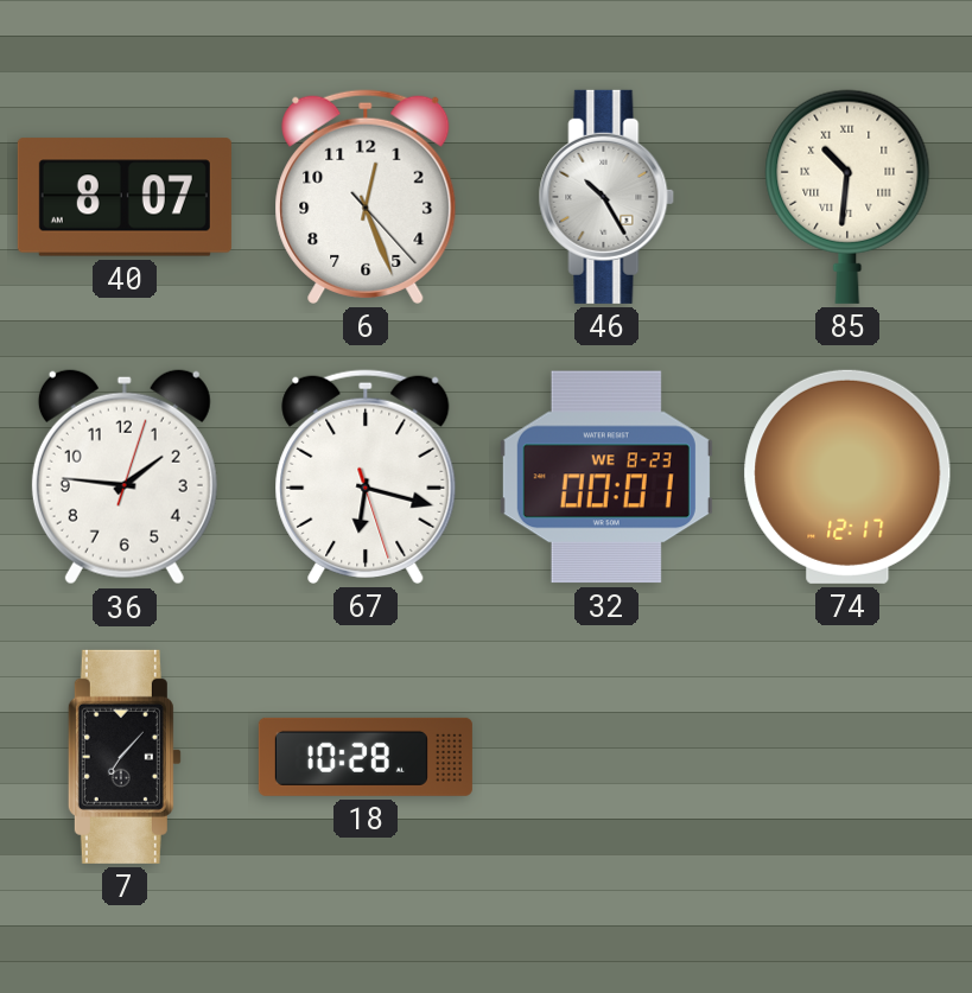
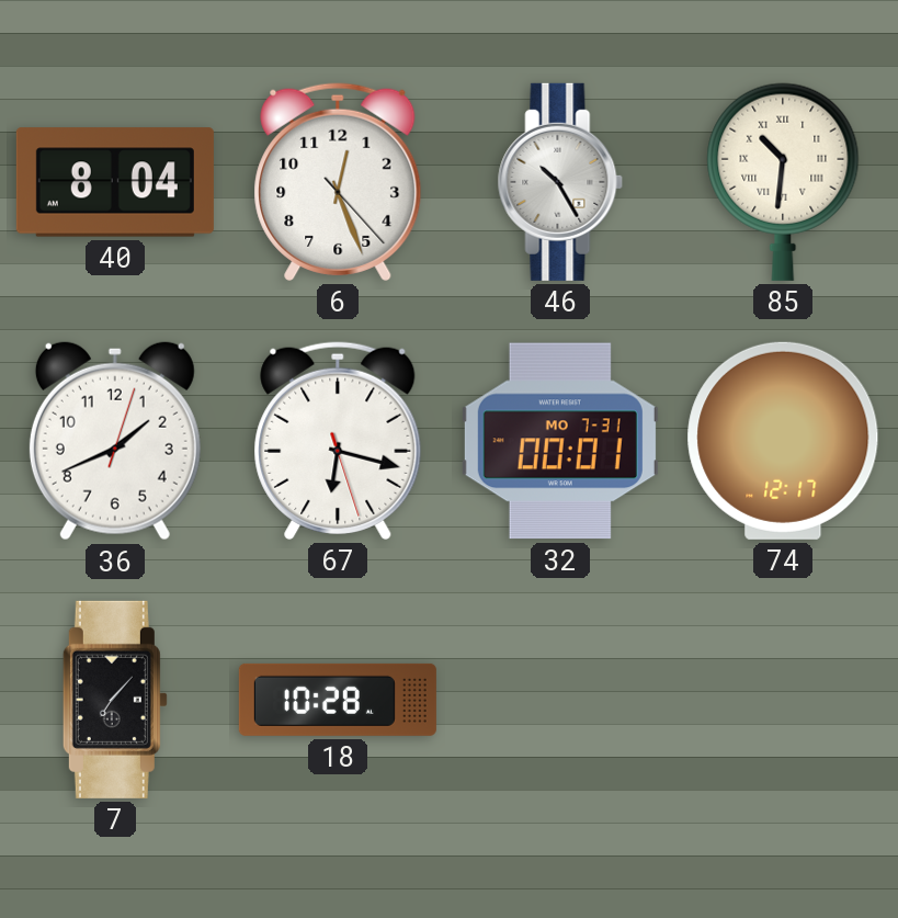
40: 8:07 -> 8:04
36: 1:46 -> 1:41
32 date: WE 8-23 -> MO 7-31
